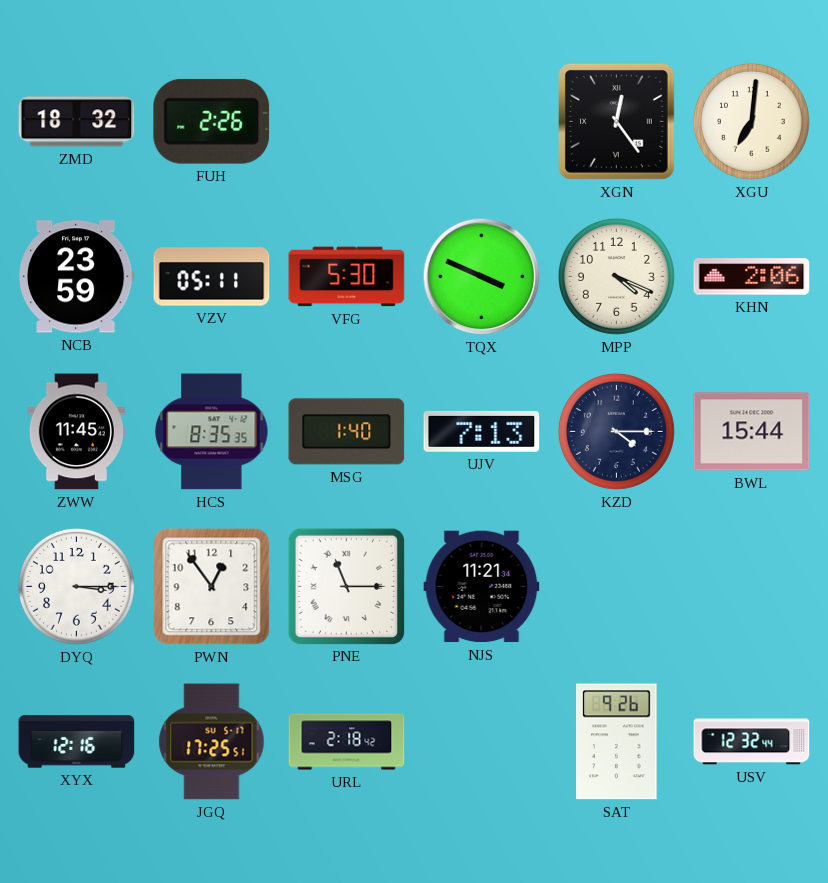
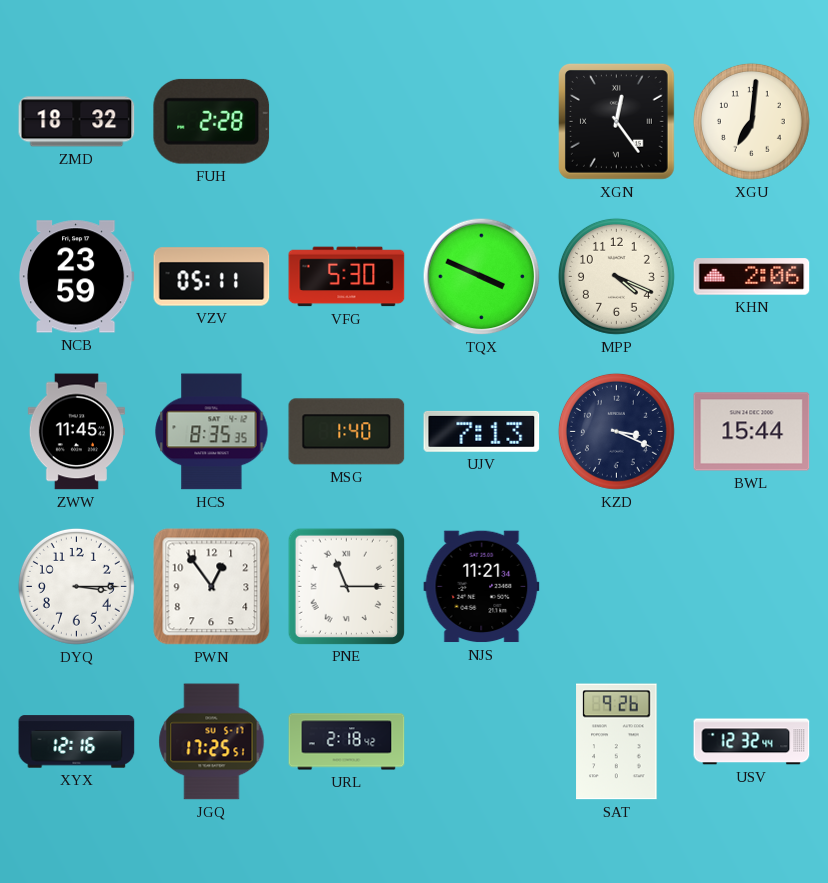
FUH: 2:26 -> 2:28
KZD: 4:15 -> 3:19
